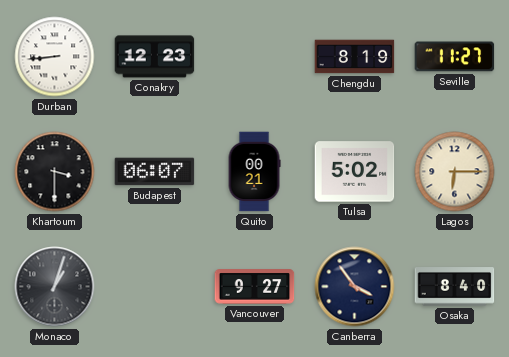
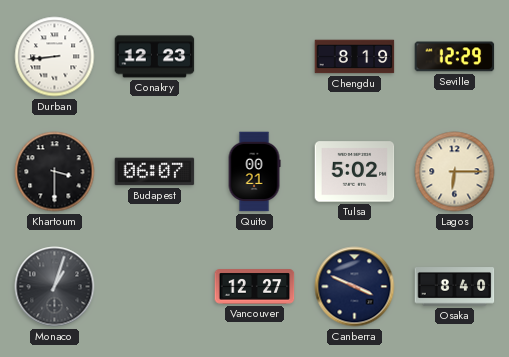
Seville: 11:27 -> 12:29
Vancouver: 9:27 -> 12:27
Canberra: 3:54 -> 3:49
